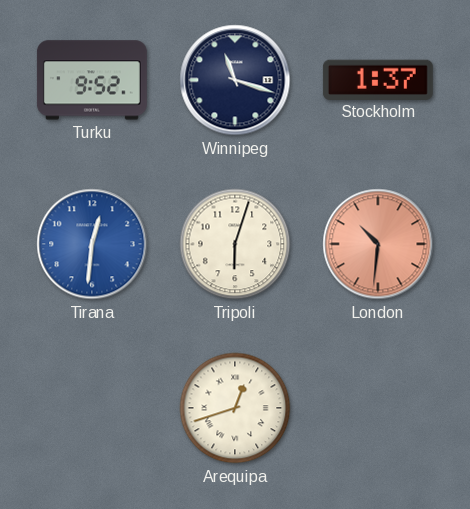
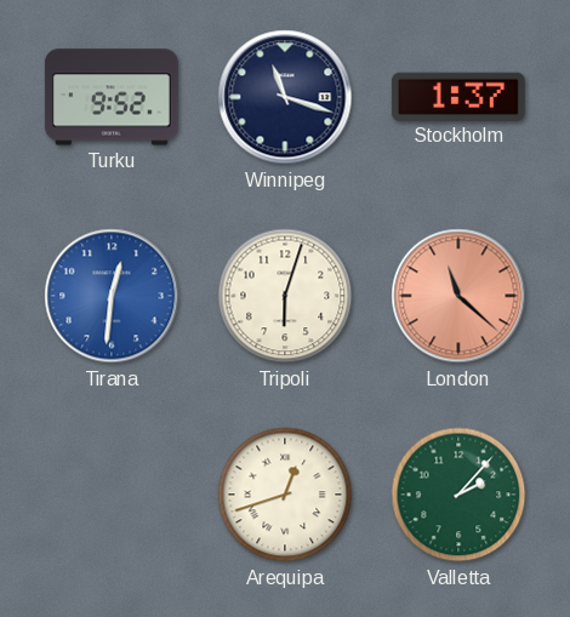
London: 10:31 -> 11:22
Valletta: none -> 2:07
